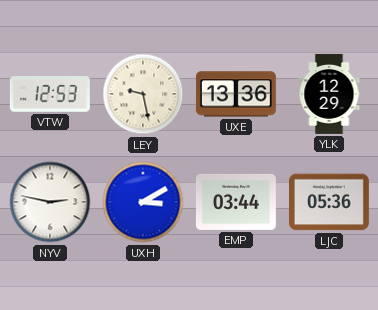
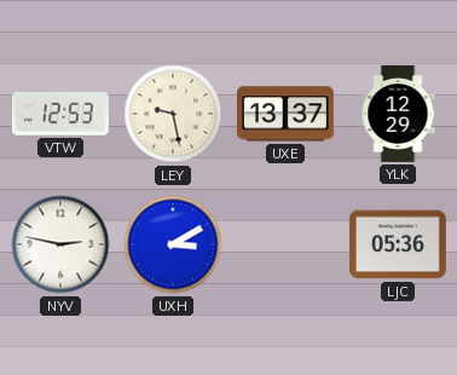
UXE: 13:36 -> 13:37
EMP: 03:44 -> none
